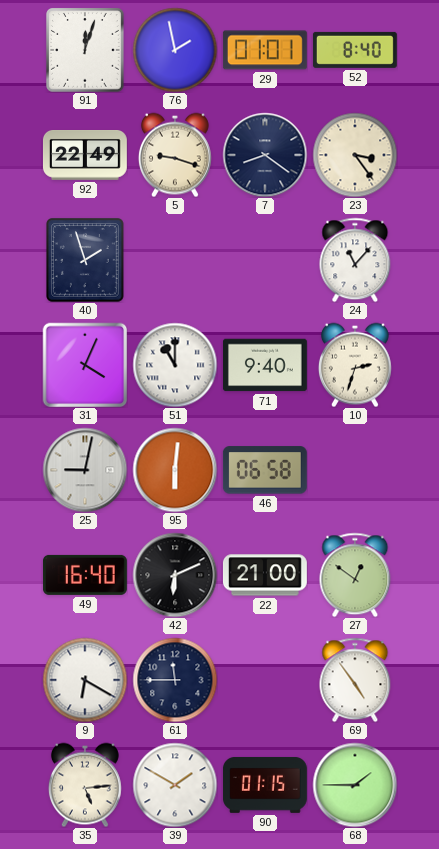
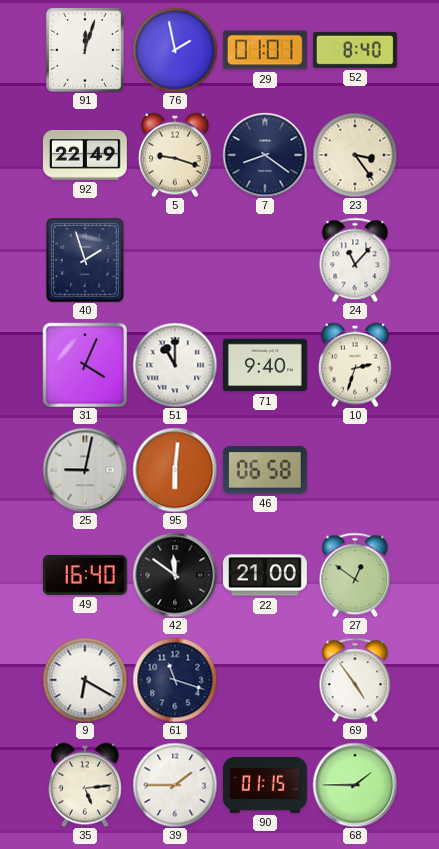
42: 6:11 -> 11:51
61: 11:45 -> 11:18
39: 1:50 -> 1:45
